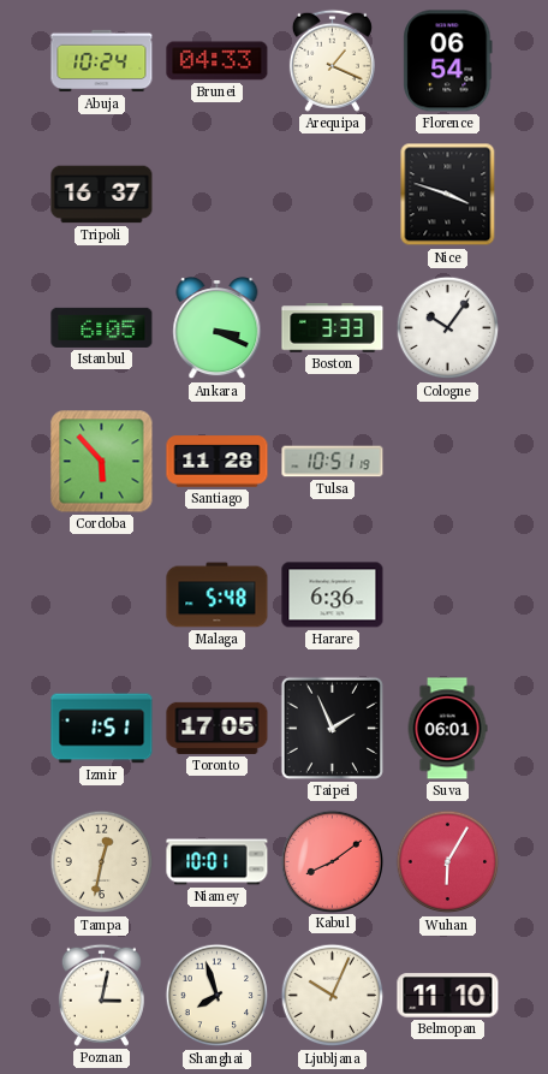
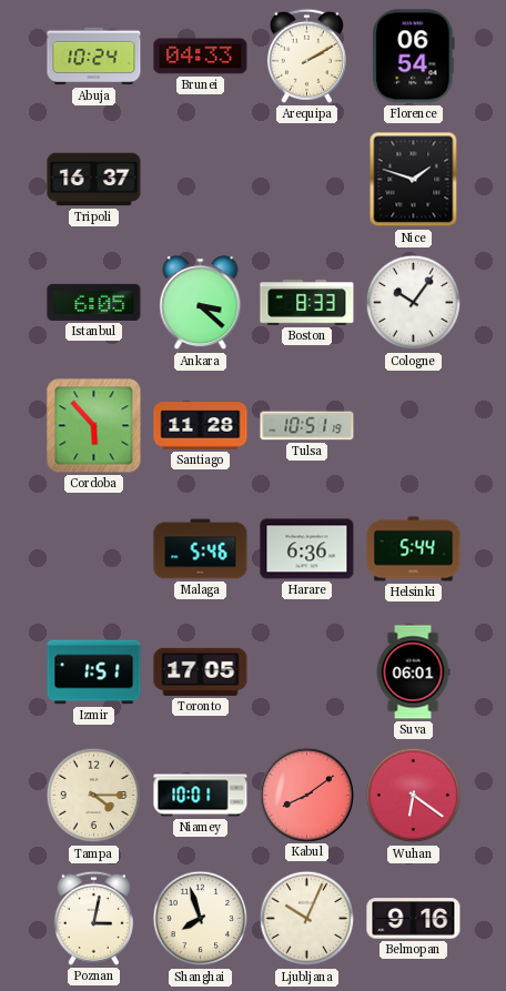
Arequipa: 1:19 -> 2:10
Nice: 3:48 -> 1:48
Ankara: 3:19 -> 3:22
Boston: 3:33 -> 8:33
Malaga: 5:48 -> 5:46
Helsinki: none -> 5:44
Taipei: 1:56 -> none
Tampa: 12:32 -> 4:15
Wuhan: 6:05 -> 6:21
Belmopan: 11:10 -> 9:16
